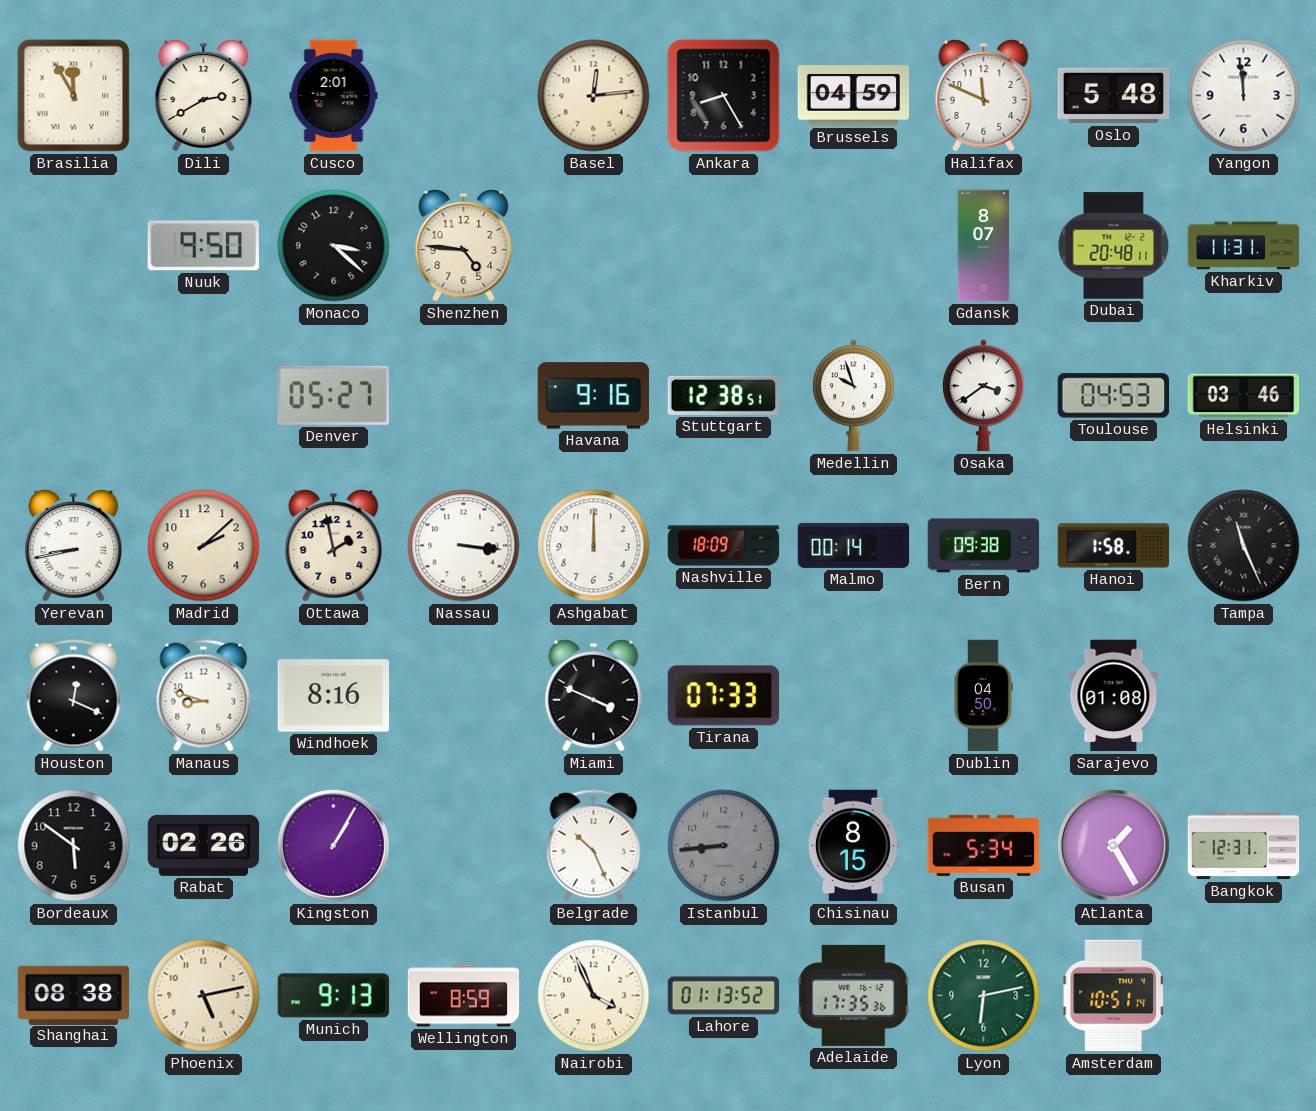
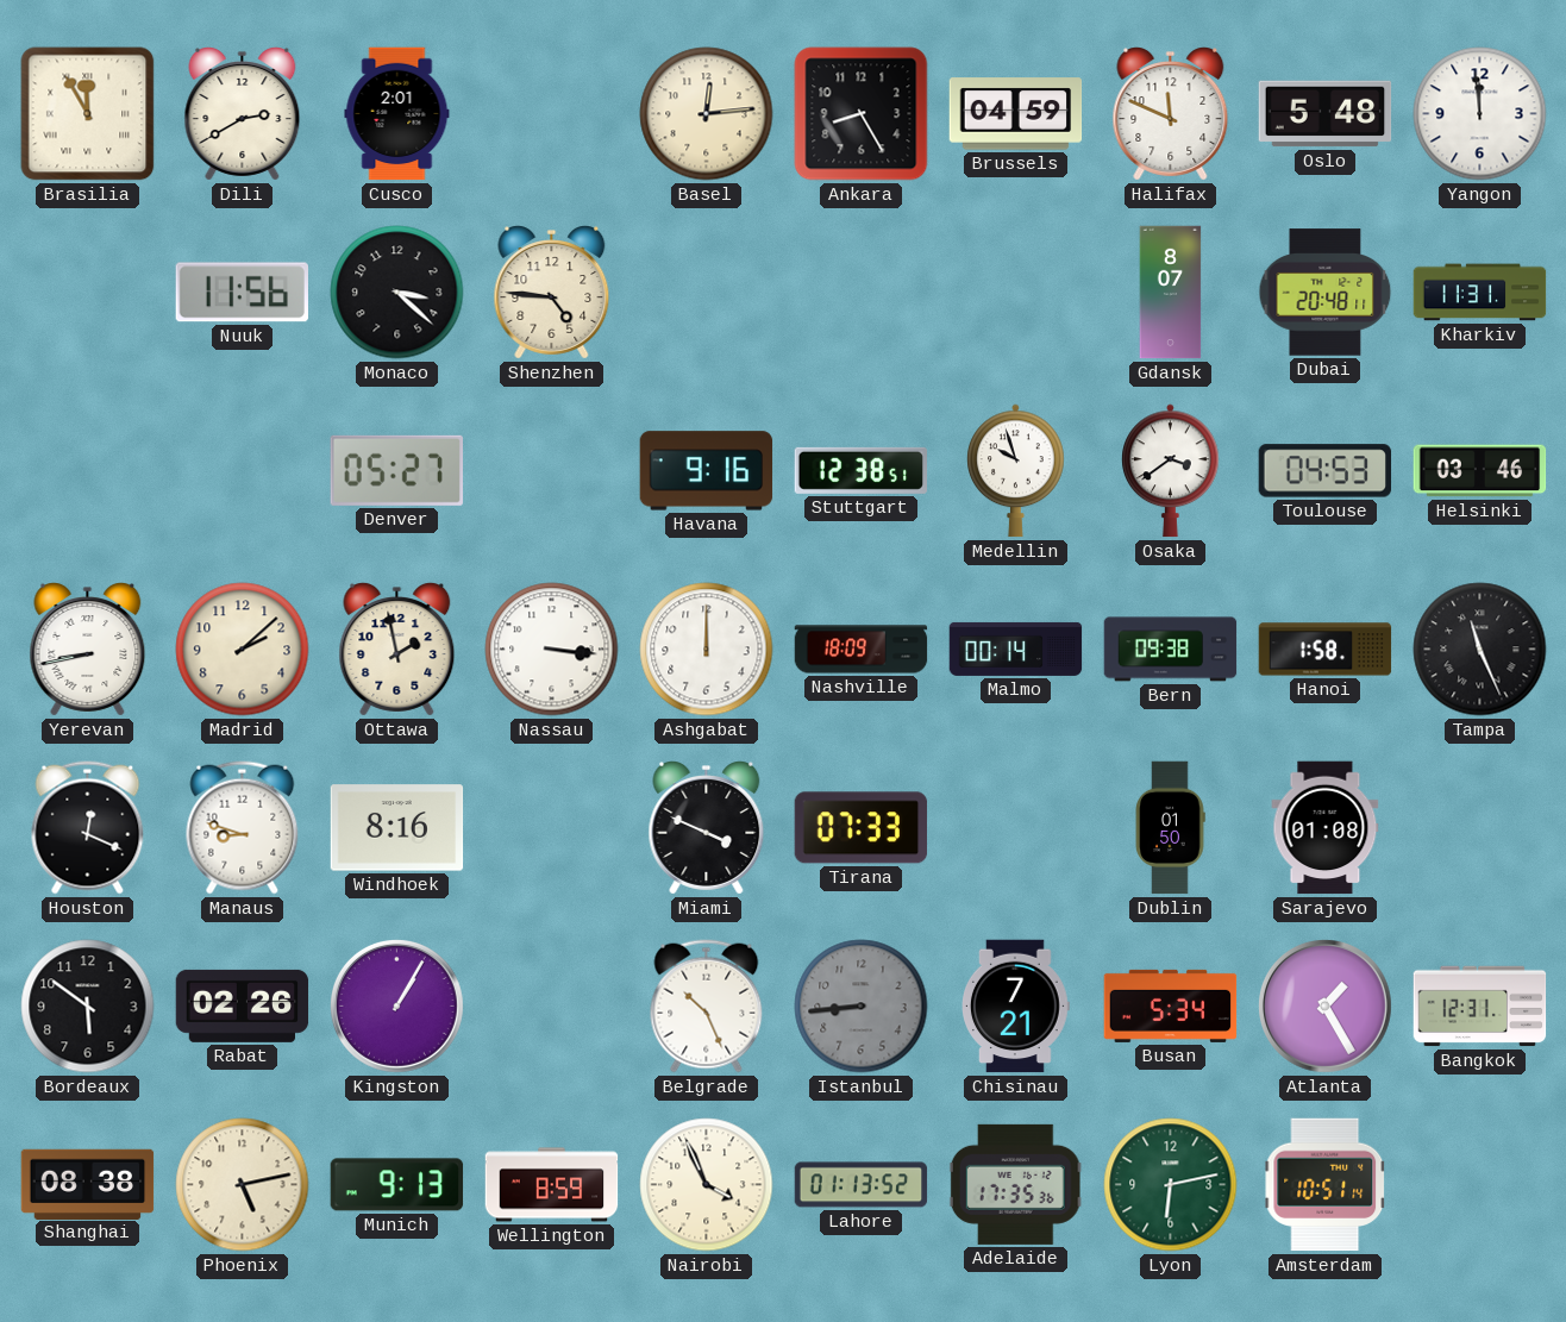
Nuuk: 9:50 -> 11:56
Dublin: 04:50 -> 01:50
Chisinau: 8:15 -> 7:21
